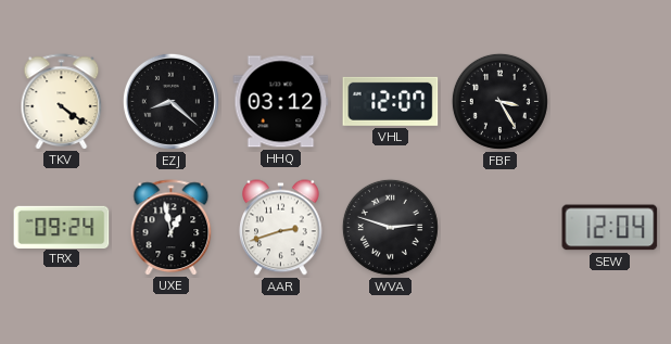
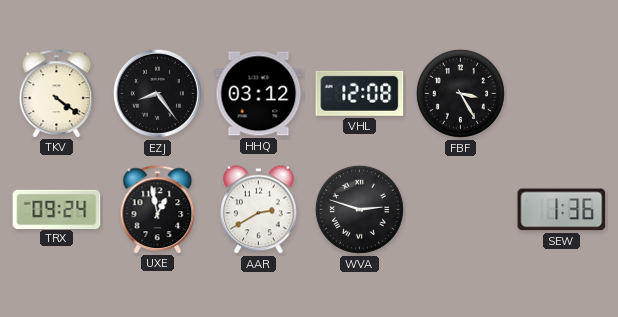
EZJ: 8:22 -> 8:24
VHL: 12:07 -> 12:08
AAR: 2:42 -> 2:40
SEW: 12:04 -> 1:36
